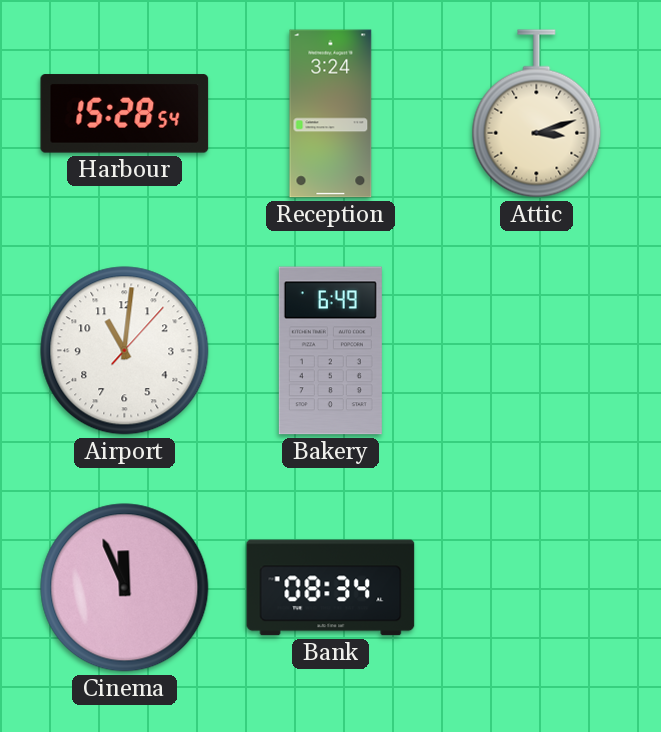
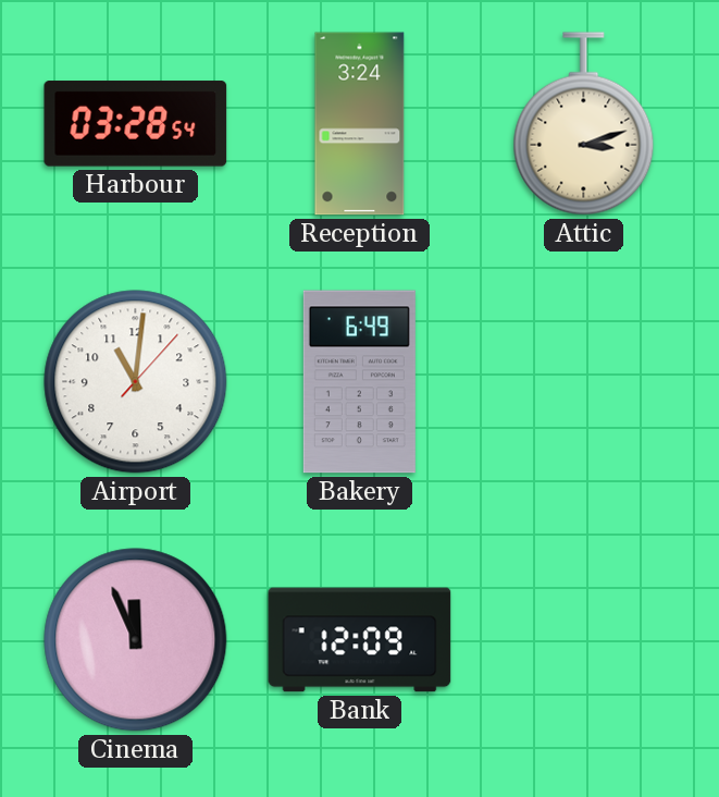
Harbour: 15:28 -> 03:28
Bank: 08:34 -> 12:09
